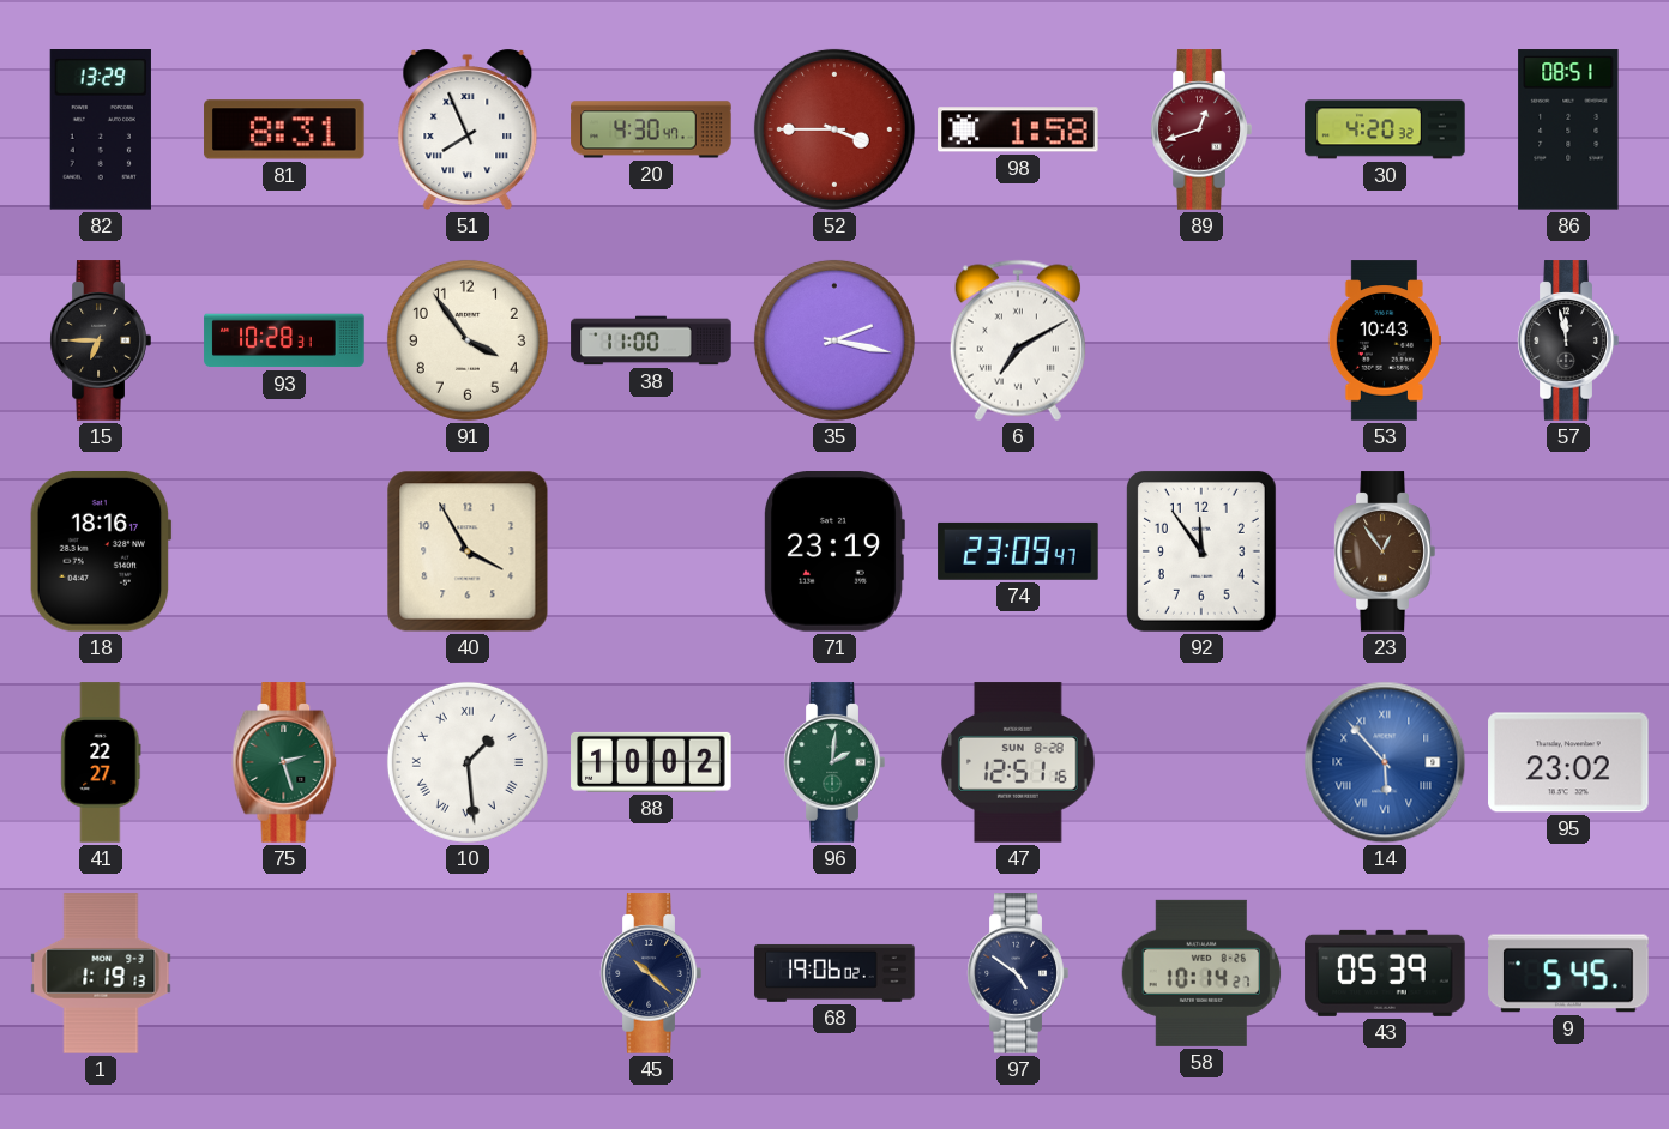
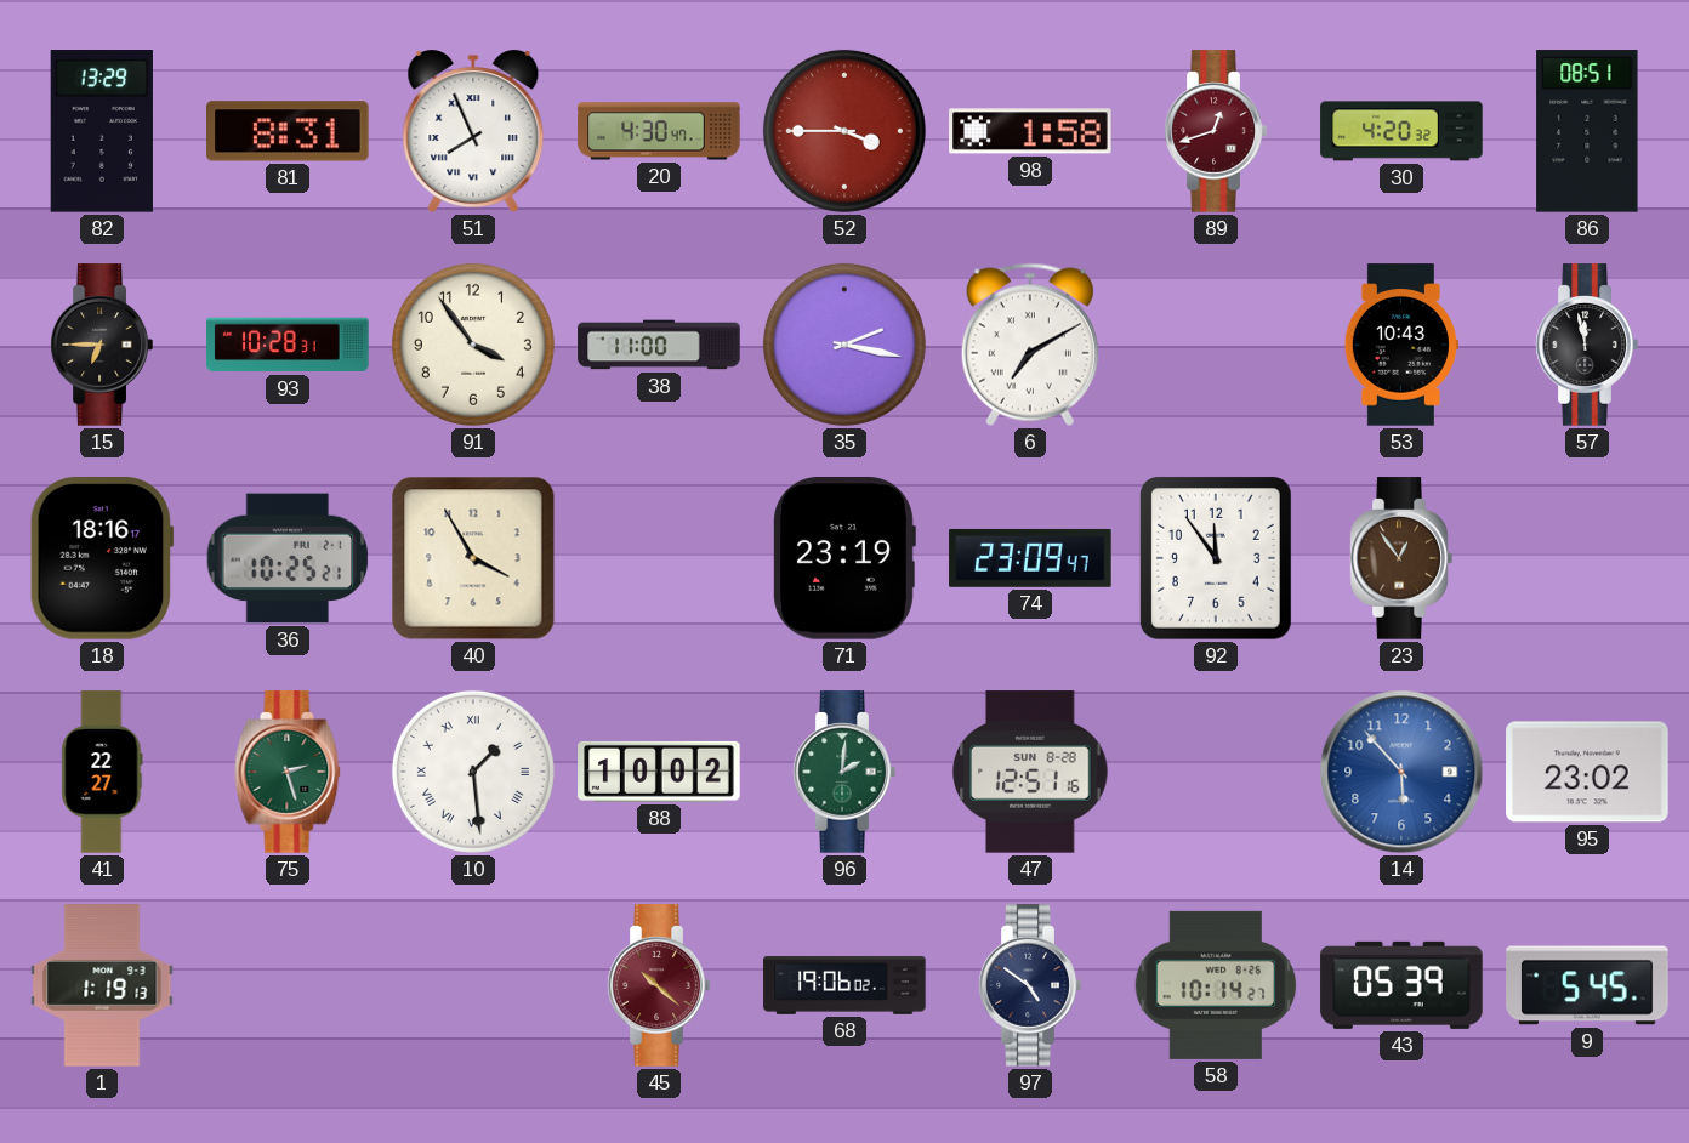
36: none -> 10:25
14 numerals: Roman -> Arabic
45 dial: navy -> burgundy
